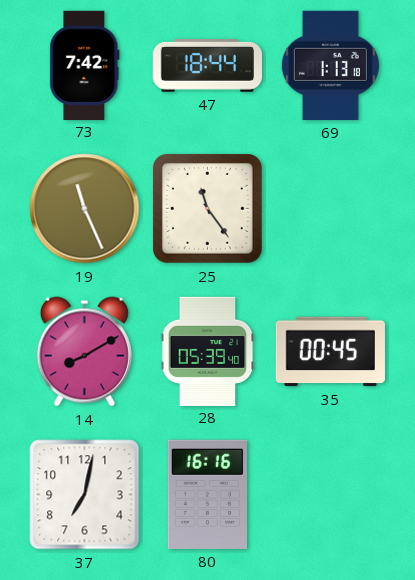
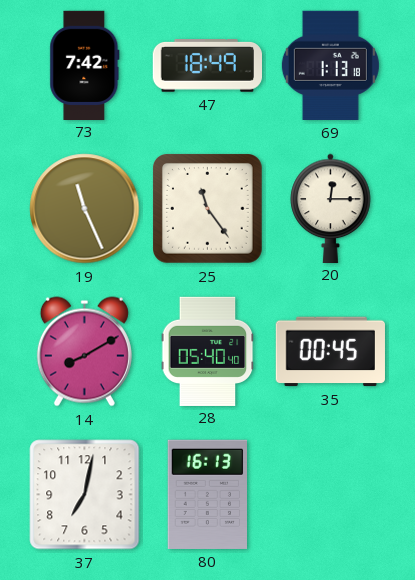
47: 18:44 -> 18:49
20: none -> 12:15
28: 05:39 -> 05:40
80: 16:16 -> 16:13
